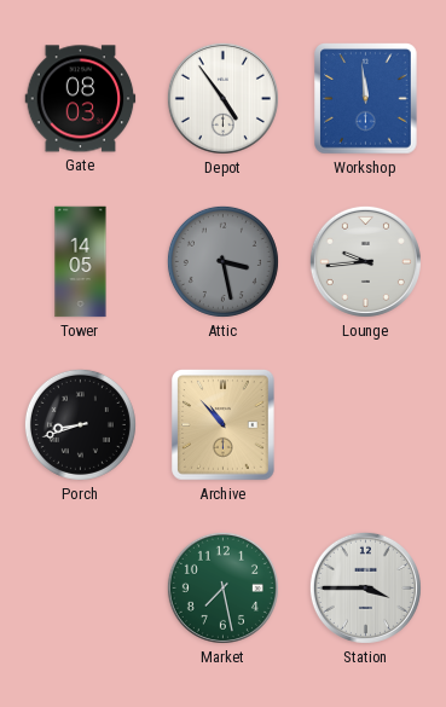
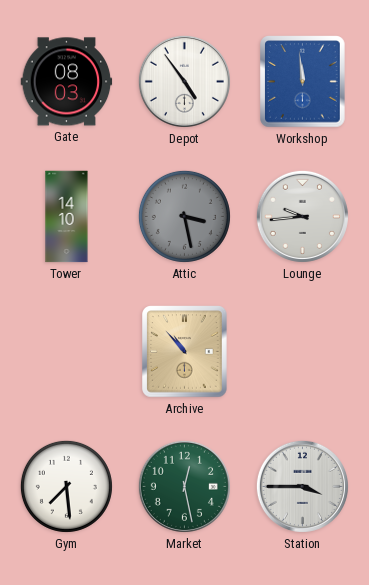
Tower: 14:05 -> 14:10
Porch: 8:42 -> none
Gym: none -> 7:29
Market: 7:28 -> 12:28
